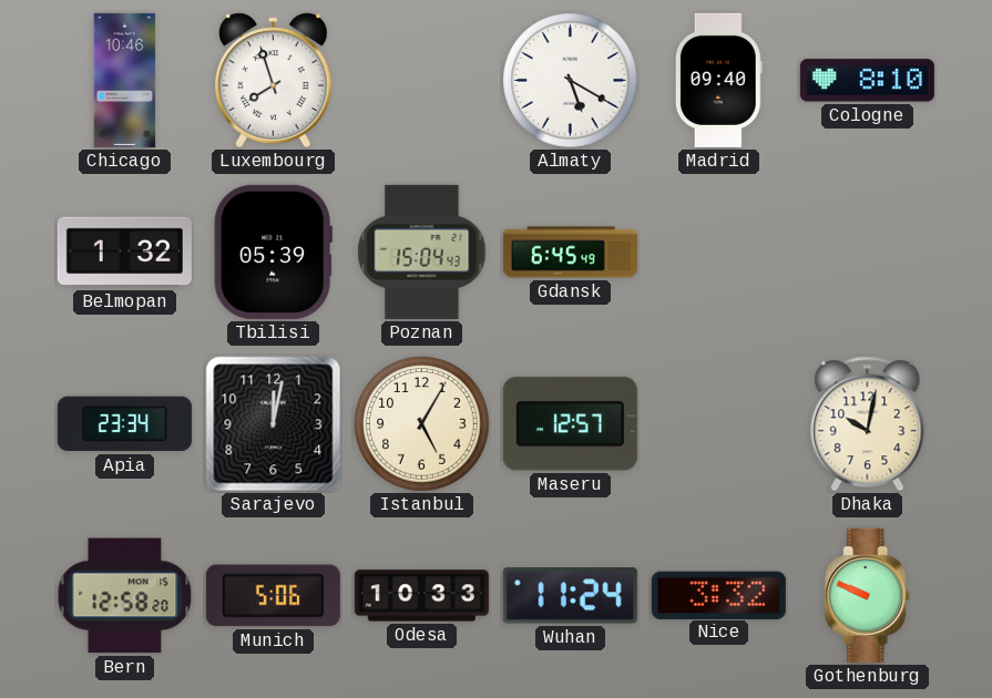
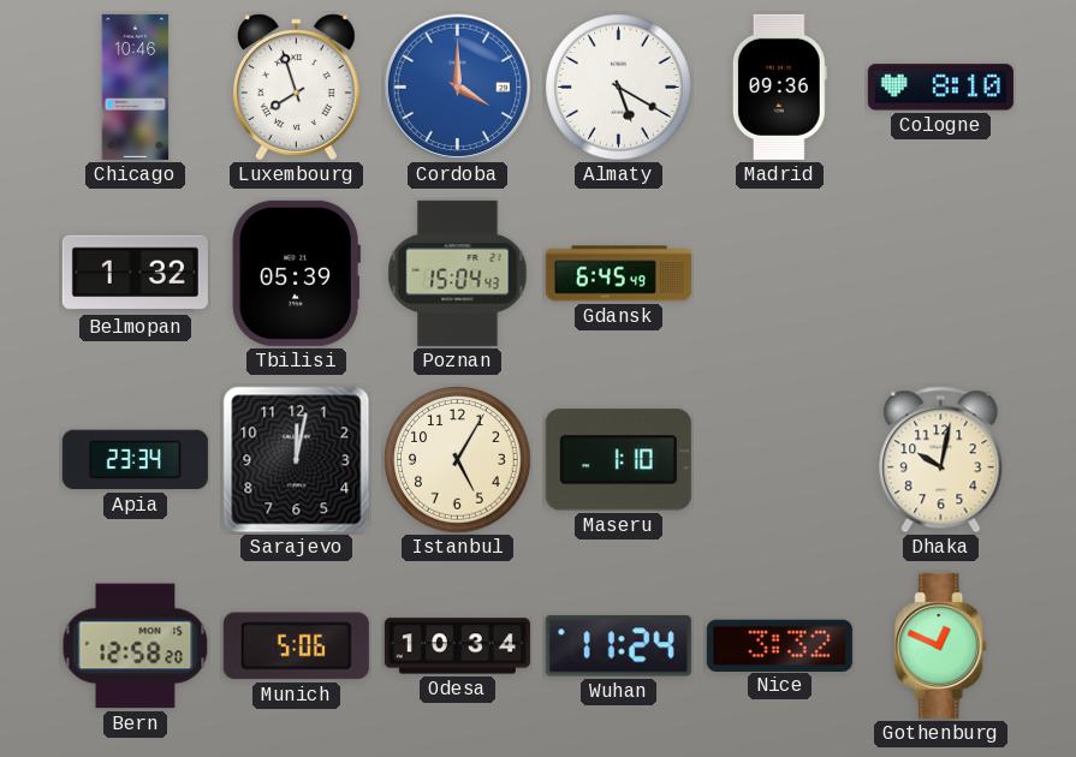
Cordoba: none -> 4:00
Madrid: 09:40 -> 09:36
Maseru: 12:57 -> 1:10
Odesa: 10:33 -> 10:34
Gothenburg: 9:49 -> 12:49
